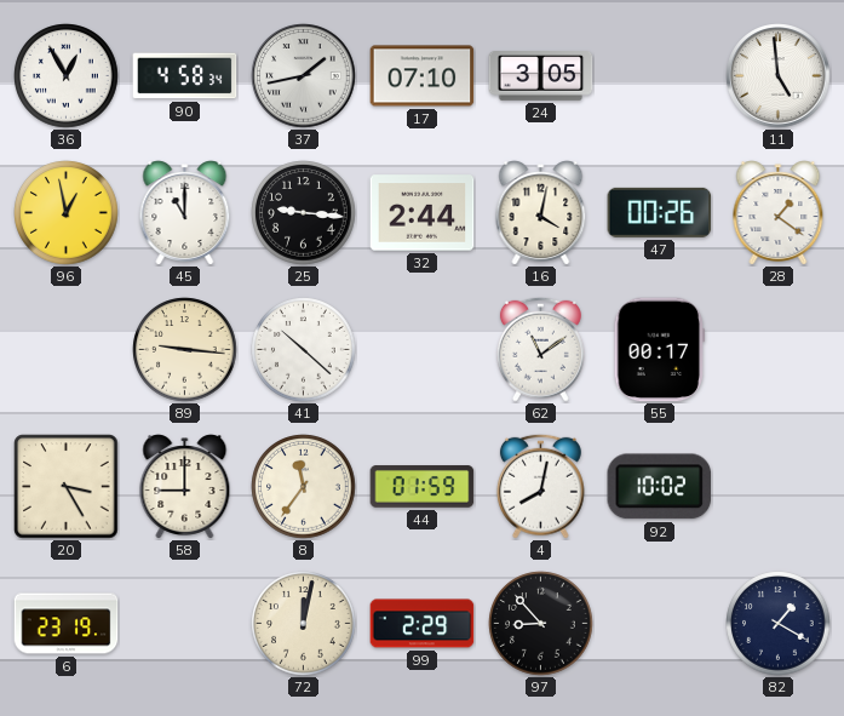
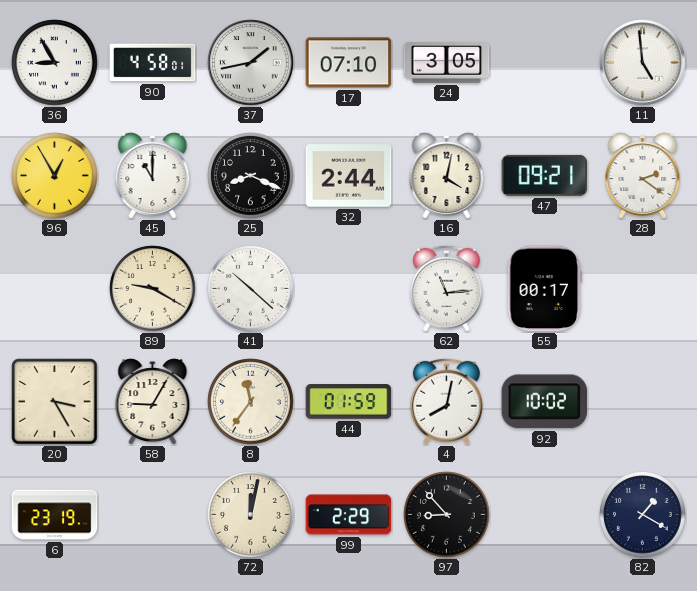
36: 12:55 -> 8:55
90: 4:58:34 -> 4:58:01
96: 12:58 -> 12:55
25: 9:16 -> 8:19
47: 00:26 -> 09:21
28: 1:21 -> 2:21
89: 9:16 -> 9:20
62: 11:09 -> 11:14
58: 9:00 -> 9:05
